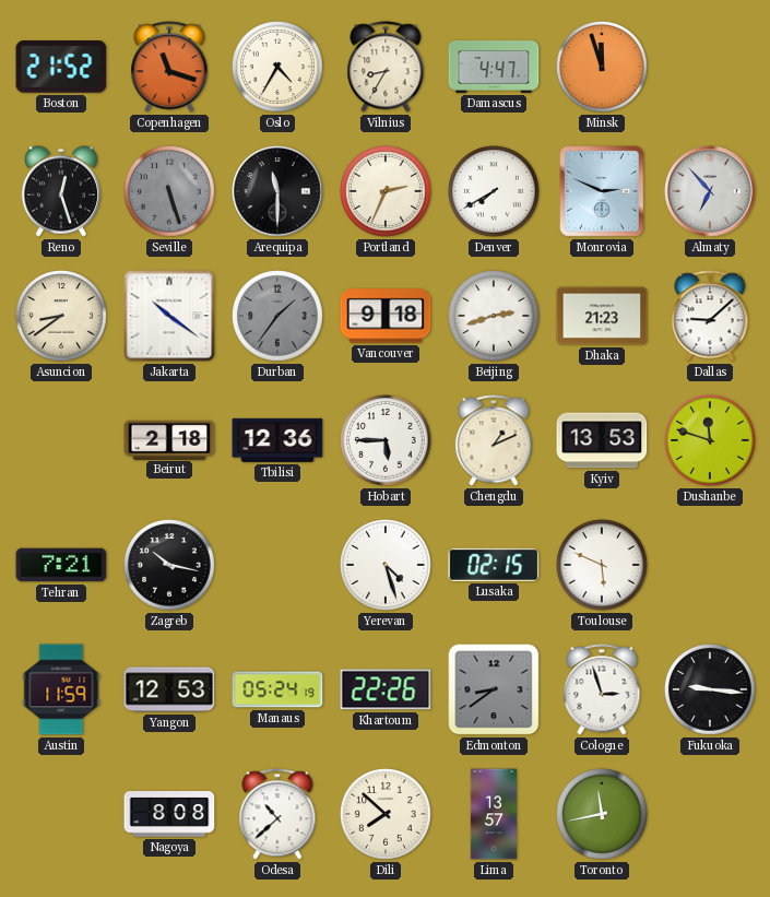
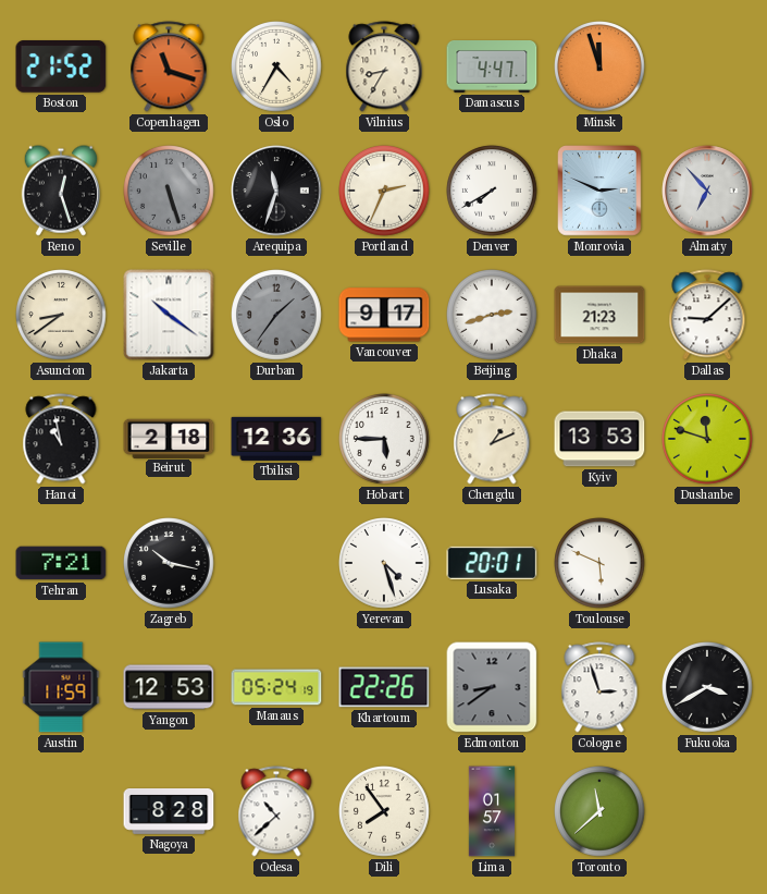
Arequipa: 11:30 -> 11:33
Vancouver: 9:18 -> 9:17
Hanoi: none -> 10:58
Lusaka: 02:15 -> 20:01
Fukuoka: 9:16 -> 3:40
Nagoya: 8:08 -> 8:28
Dili: 7:52 -> 7:54
Lima: 13:57 -> 01:57
Toronto: 11:43 -> 11:38
